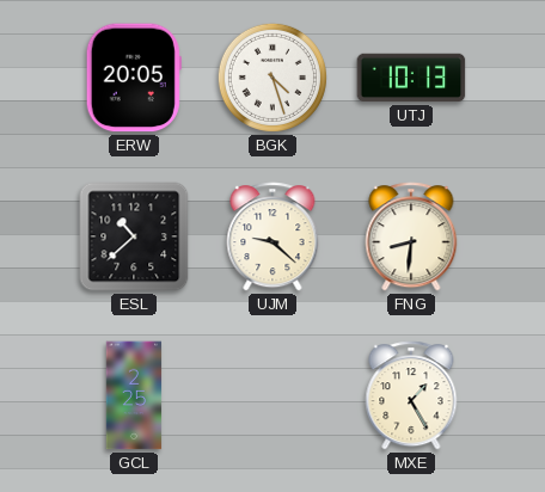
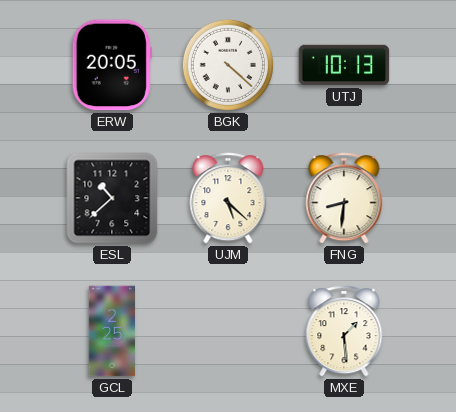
BGK: 4:27 -> 4:22
UJM: 9:22 -> 5:22
MXE: 1:25 -> 1:29
